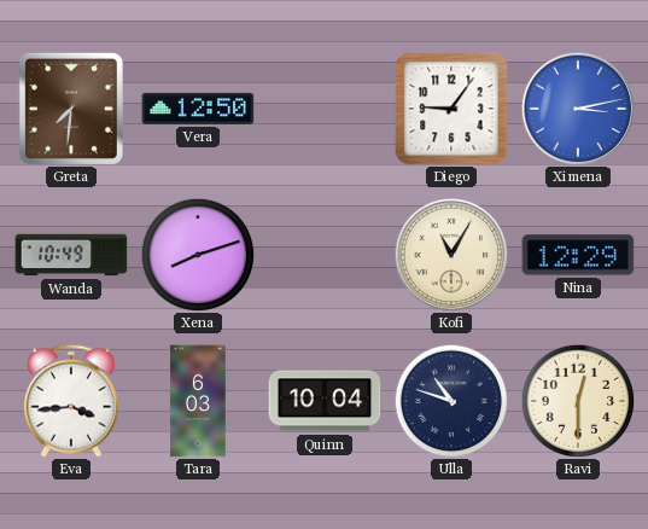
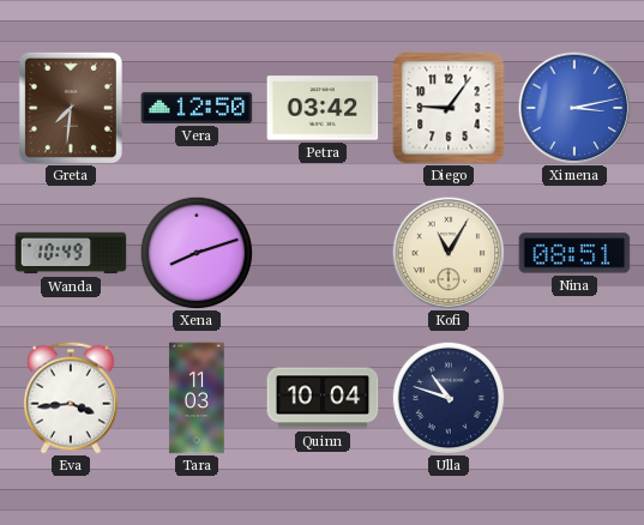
Petra: none -> 03:42
Nina: 12:29 -> 08:51
Tara: 6:03 -> 11:03
Ravi: 12:30 -> none
